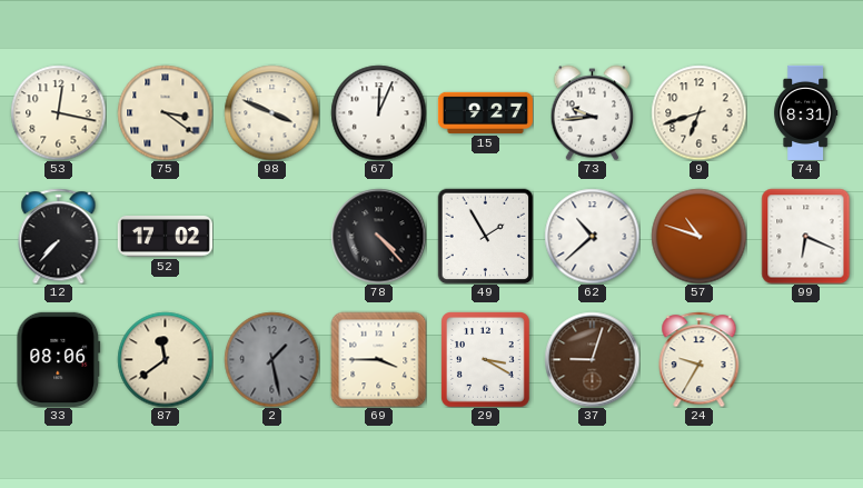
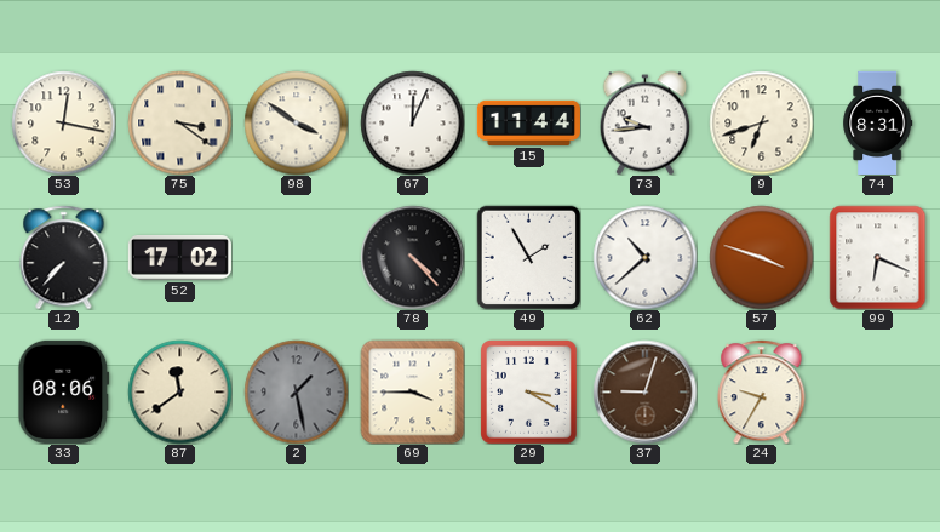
98: 3:49 -> 3:51
15: 9:27 -> 11:44
57: 10:48 -> 3:48
